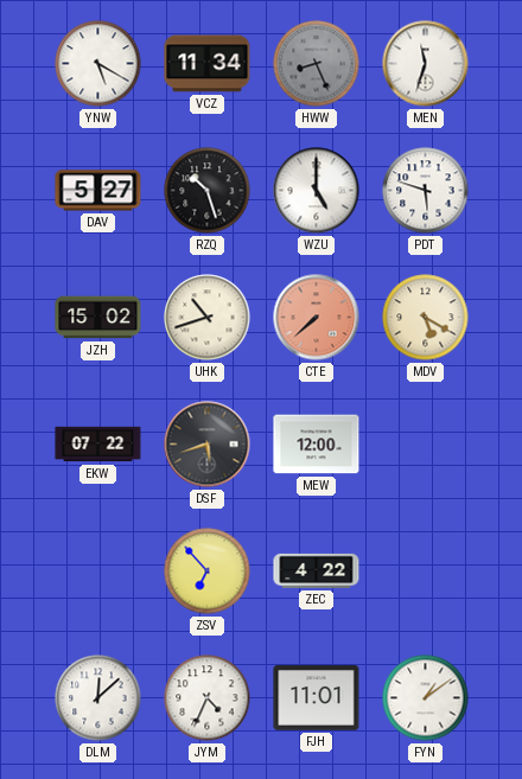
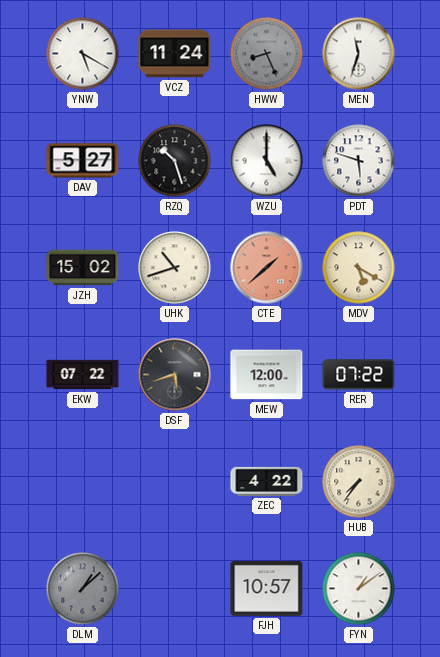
VCZ: 11:34 -> 11:24
CTE: 7:38 -> 1:38
RER: none -> 07:22
ZSV: 6:53 -> none
HUB: none -> 7:36
DLM: 12:08 -> 1:08
DLM dial: white -> grey
JYM: 4:34 -> none
FJH: 11:01 -> 10:57
